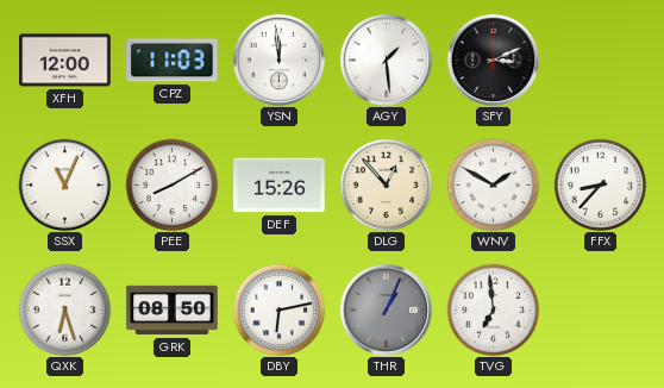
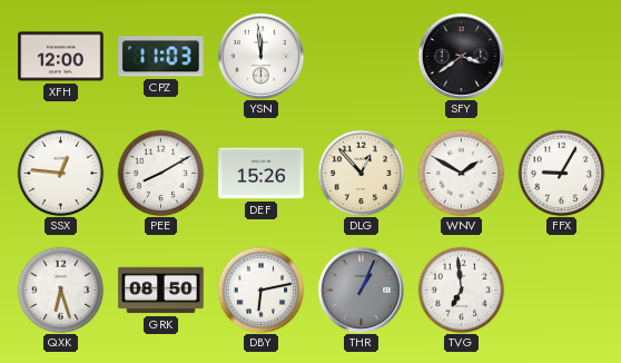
AGY: 1:29 -> none
SFY: 3:11 -> 3:39
SSX: 11:04 -> 12:46
FFX: 8:37 -> 9:05
